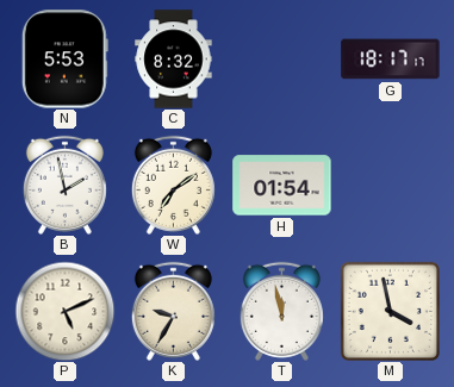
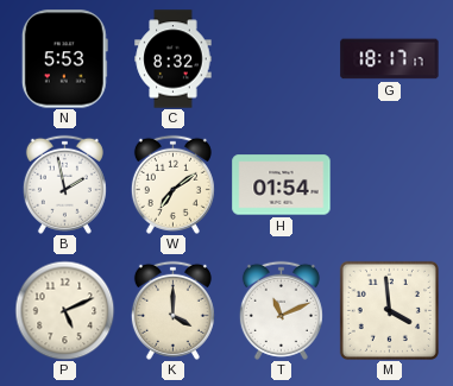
K: 9:35 -> 4:00
T: 11:58 -> 11:11
M: 3:58 -> 3:59
